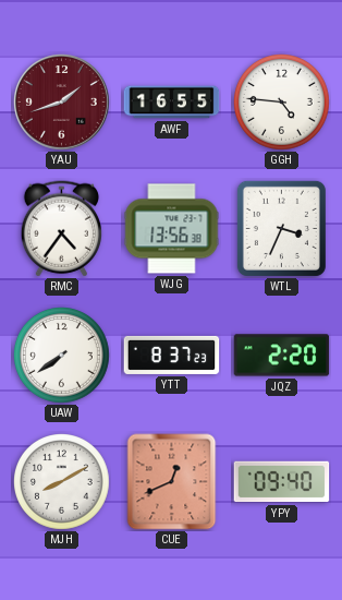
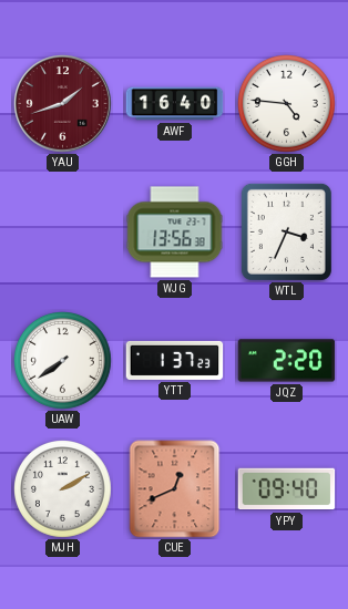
AWF: 16:55 -> 16:40
RMC: 4:36 -> none
YTT: 8:37 -> 1:37
MJH: 8:10 -> 2:10
